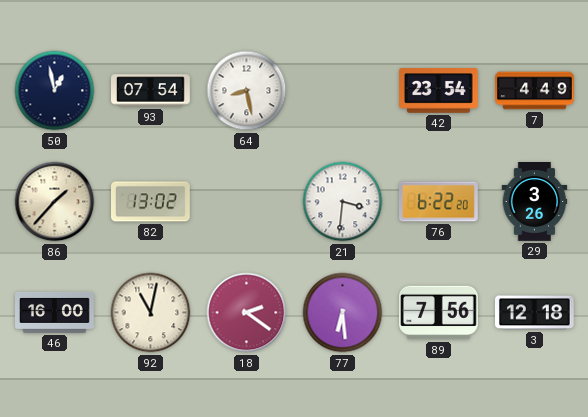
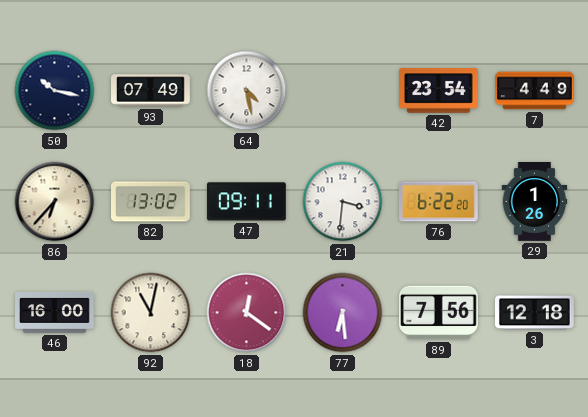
50: 12:58 -> 10:17
93: 07:54 -> 07:49
64: 8:28 -> 4:28
86: 1:37 -> 6:37
47: none -> 09:11
29: 3:26 -> 1:26
18: 2:21 -> 12:21
